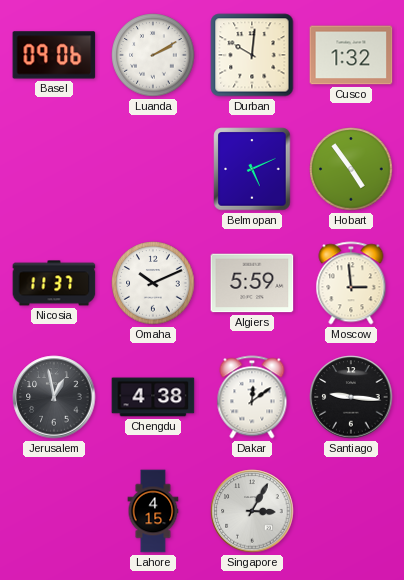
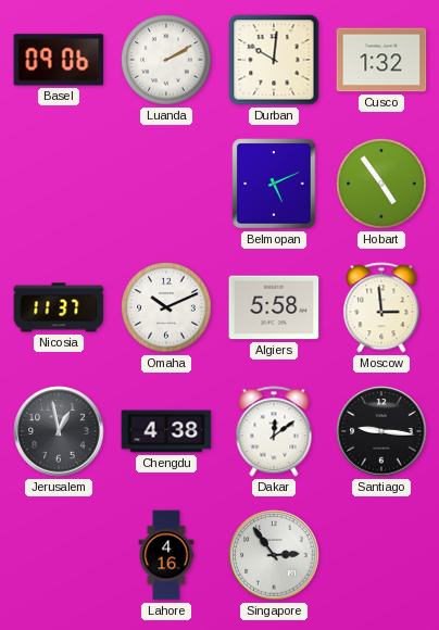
Algiers: 5:59 -> 5:58
Lahore: 4:15 -> 4:16
Singapore: 3:05 -> 2:54
